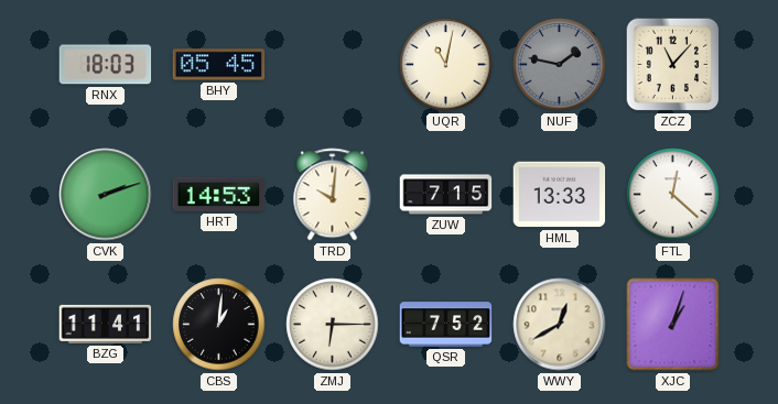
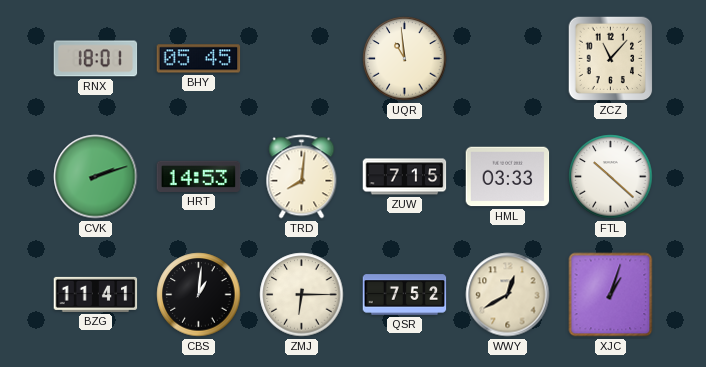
RNX: 18:03 -> 18:01
UQR: 11:02 -> 10:59
NUF: 1:47 -> none
TRD: 10:01 -> 8:01
HML: 13:33 -> 03:33
FTL: 12:22 -> 10:22
